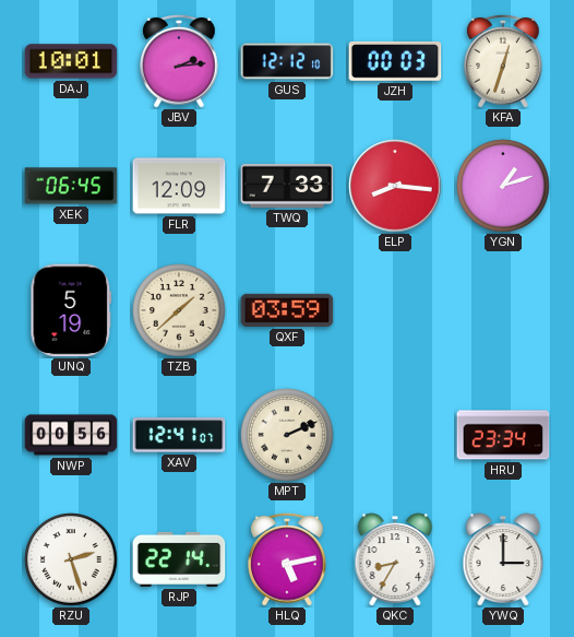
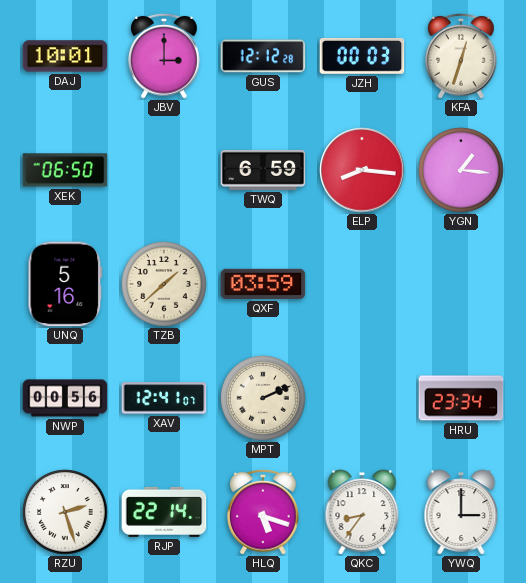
JBV: 2:14 -> 3:00
GUS: 12:12:10 -> 12:12:28
XEK: 06:45 -> 06:50
FLR: 12:09 -> none
TWQ: 7:33 -> 6:59
YGN: 1:12 -> 1:16
UNQ: 5:19 -> 5:16
HLQ: 5:13 -> 5:18
QKC: 8:35 -> 8:36
